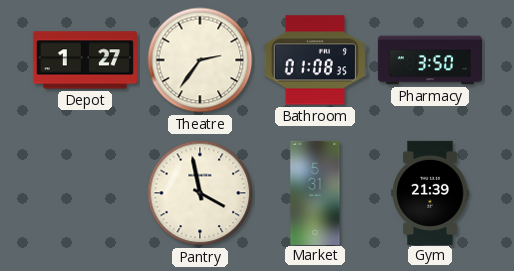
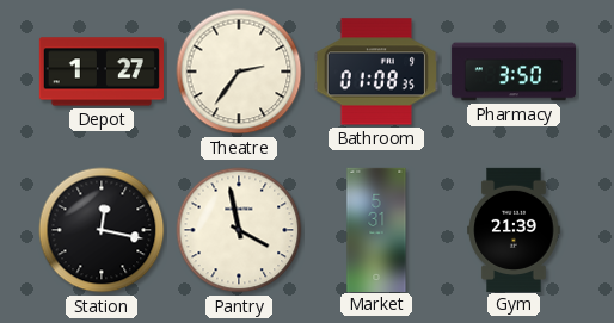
Station: none -> 12:17
